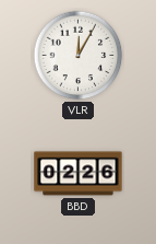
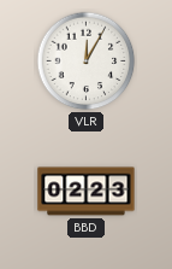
BBD: 02:26 -> 02:23
